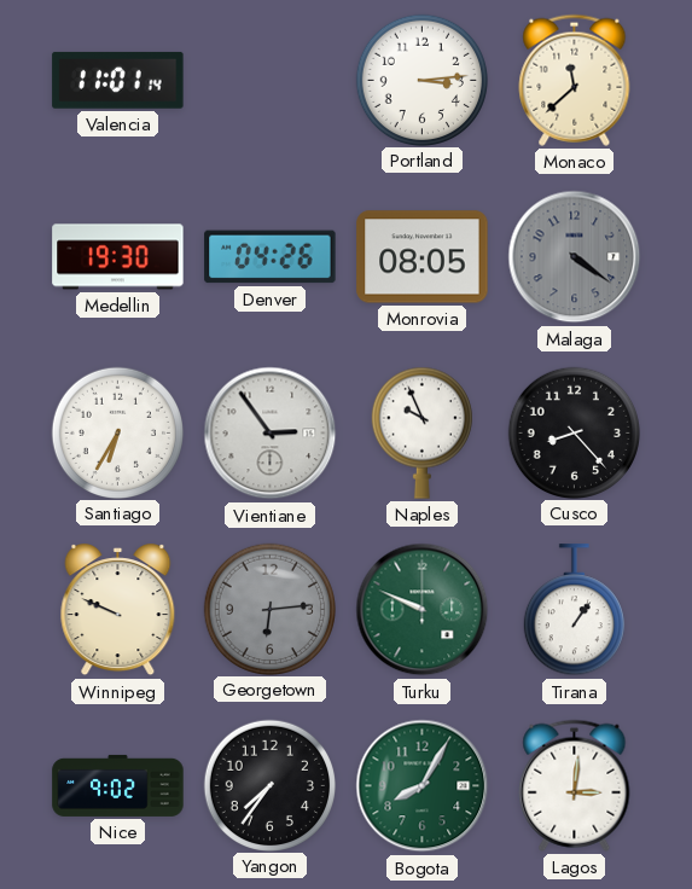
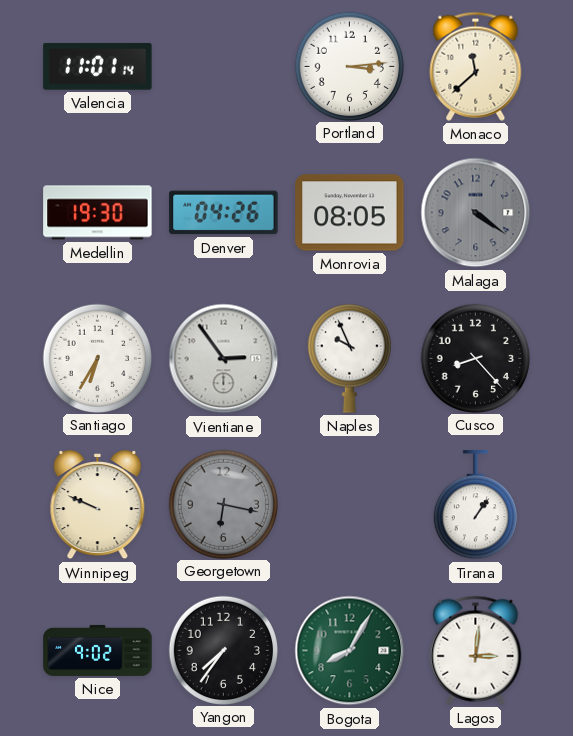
Georgetown: 6:14 -> 6:17
Turku: 9:49 -> none
